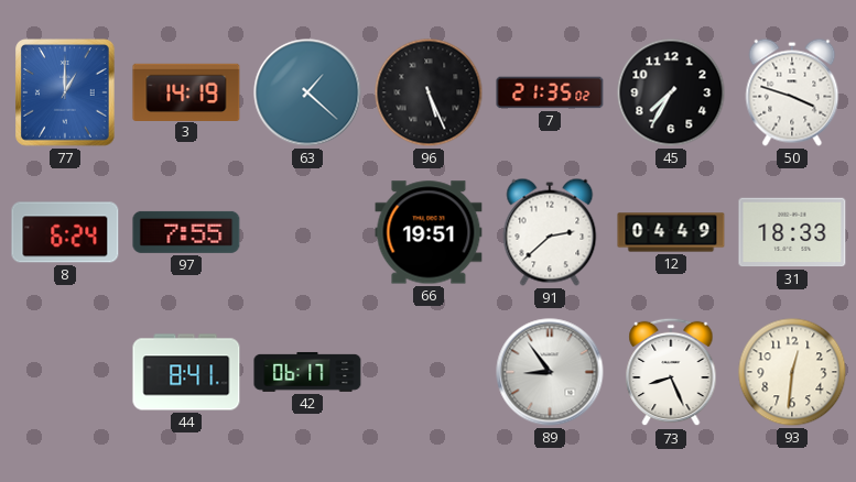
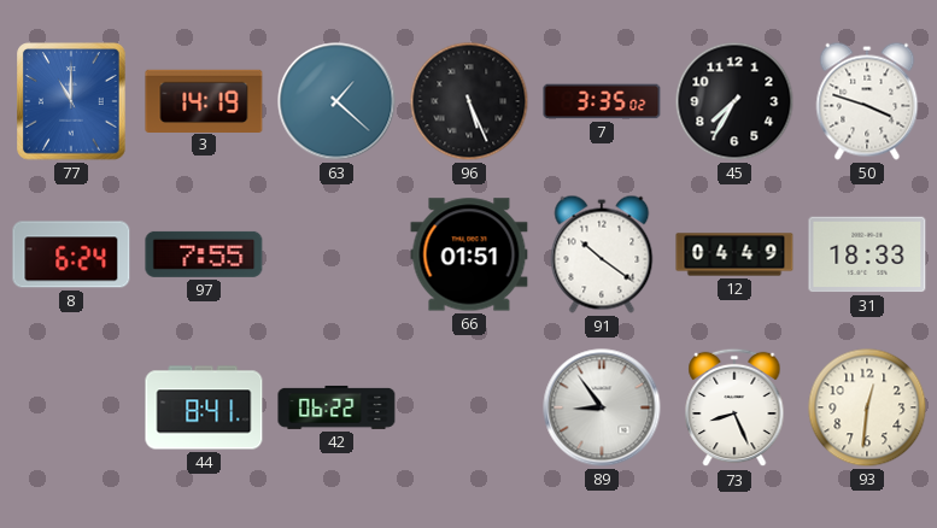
77: 1:00 -> 11:00
7: 21:35 -> 3:35
66: 19:51 -> 01:51
91: 2:38 -> 10:21
42: 06:17 -> 06:22
